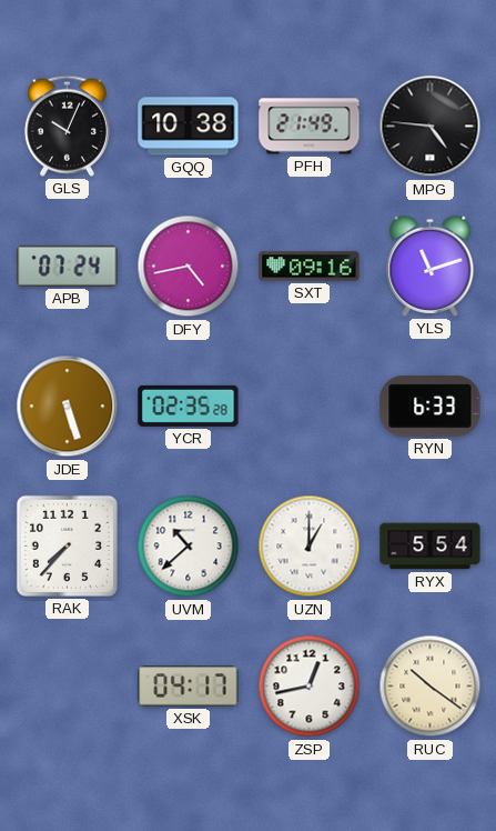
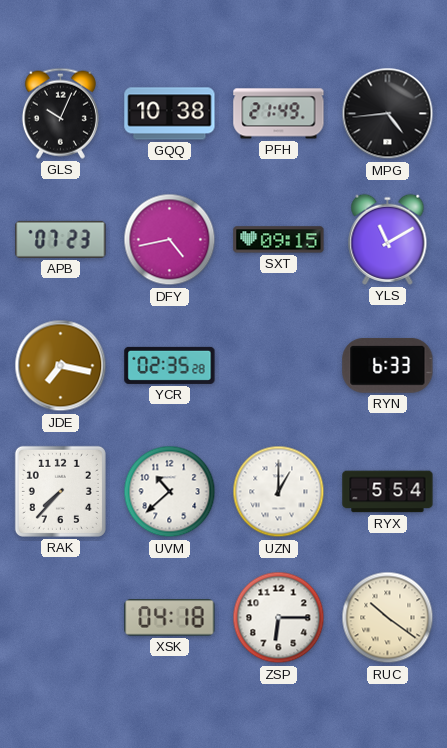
MPG: 4:46 -> 4:44
APB: 07:24 -> 07:23
SXT: 09:16 -> 09:15
YLS: 11:12 -> 11:10
JDE: 5:27 -> 7:17
XSK: 04:17 -> 04:18
ZSP: 12:43 -> 6:15
